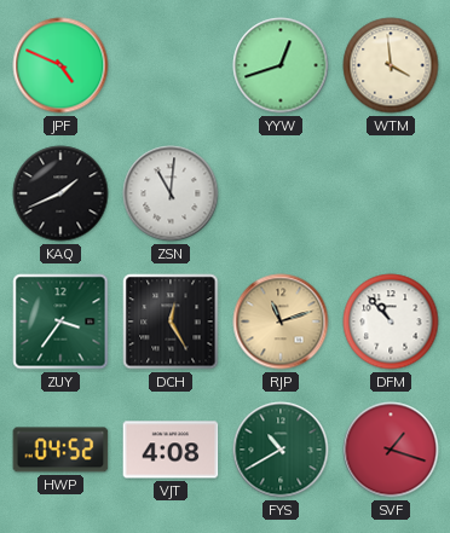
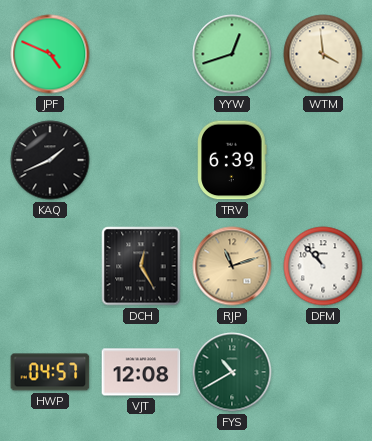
ZSN: 11:01 -> none
TRV: none -> 6:39
ZUY: 3:36 -> none
HWP: 04:52 -> 04:57
VJT: 4:08 -> 12:08
SVF: 1:18 -> none
